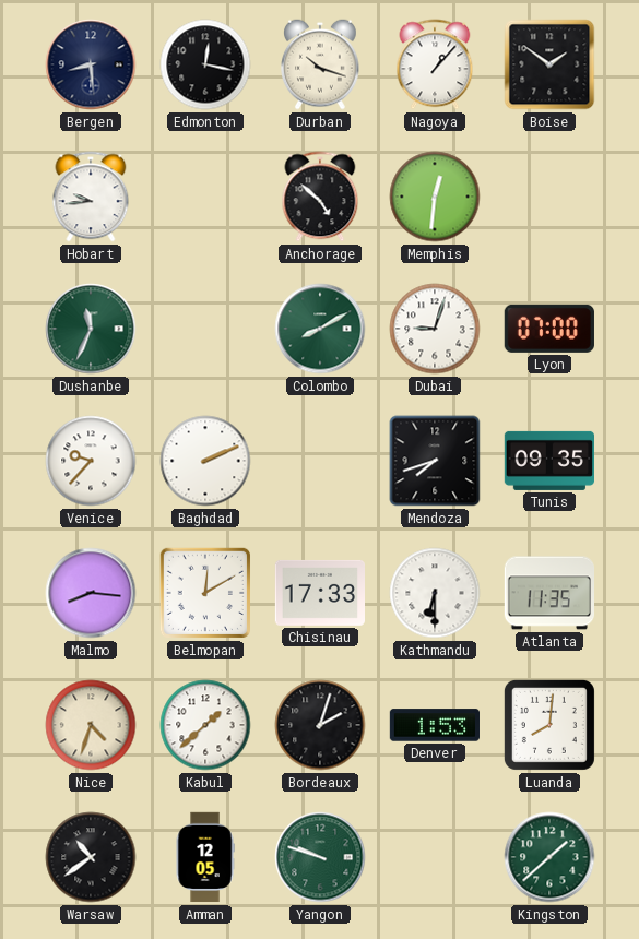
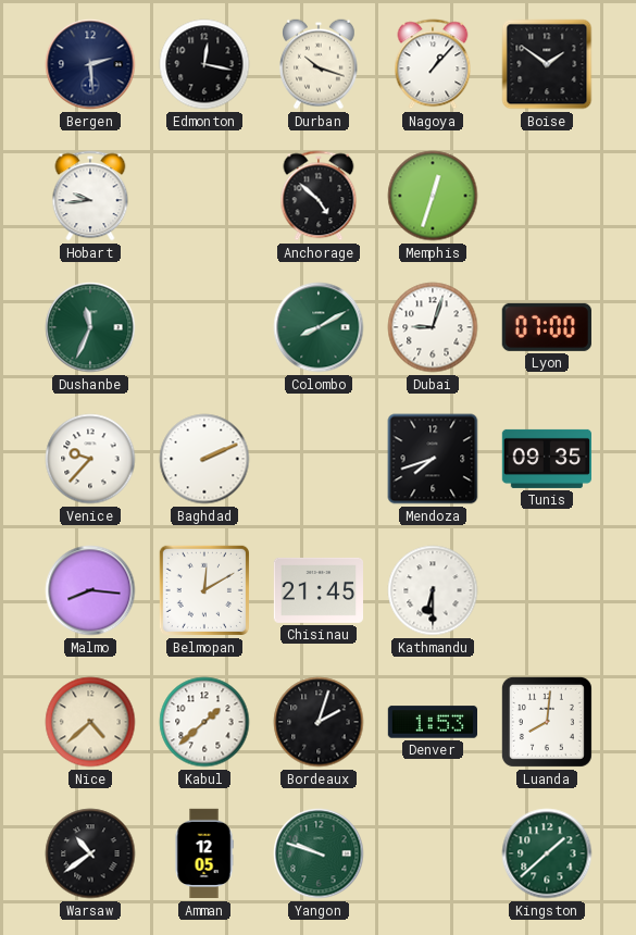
Bergen: 8:29 -> 2:29
Memphis: 12:31 -> 12:33
Chisinau: 17:33 -> 21:45
Atlanta: 11:35 -> none
Nice: 4:33 -> 4:38
